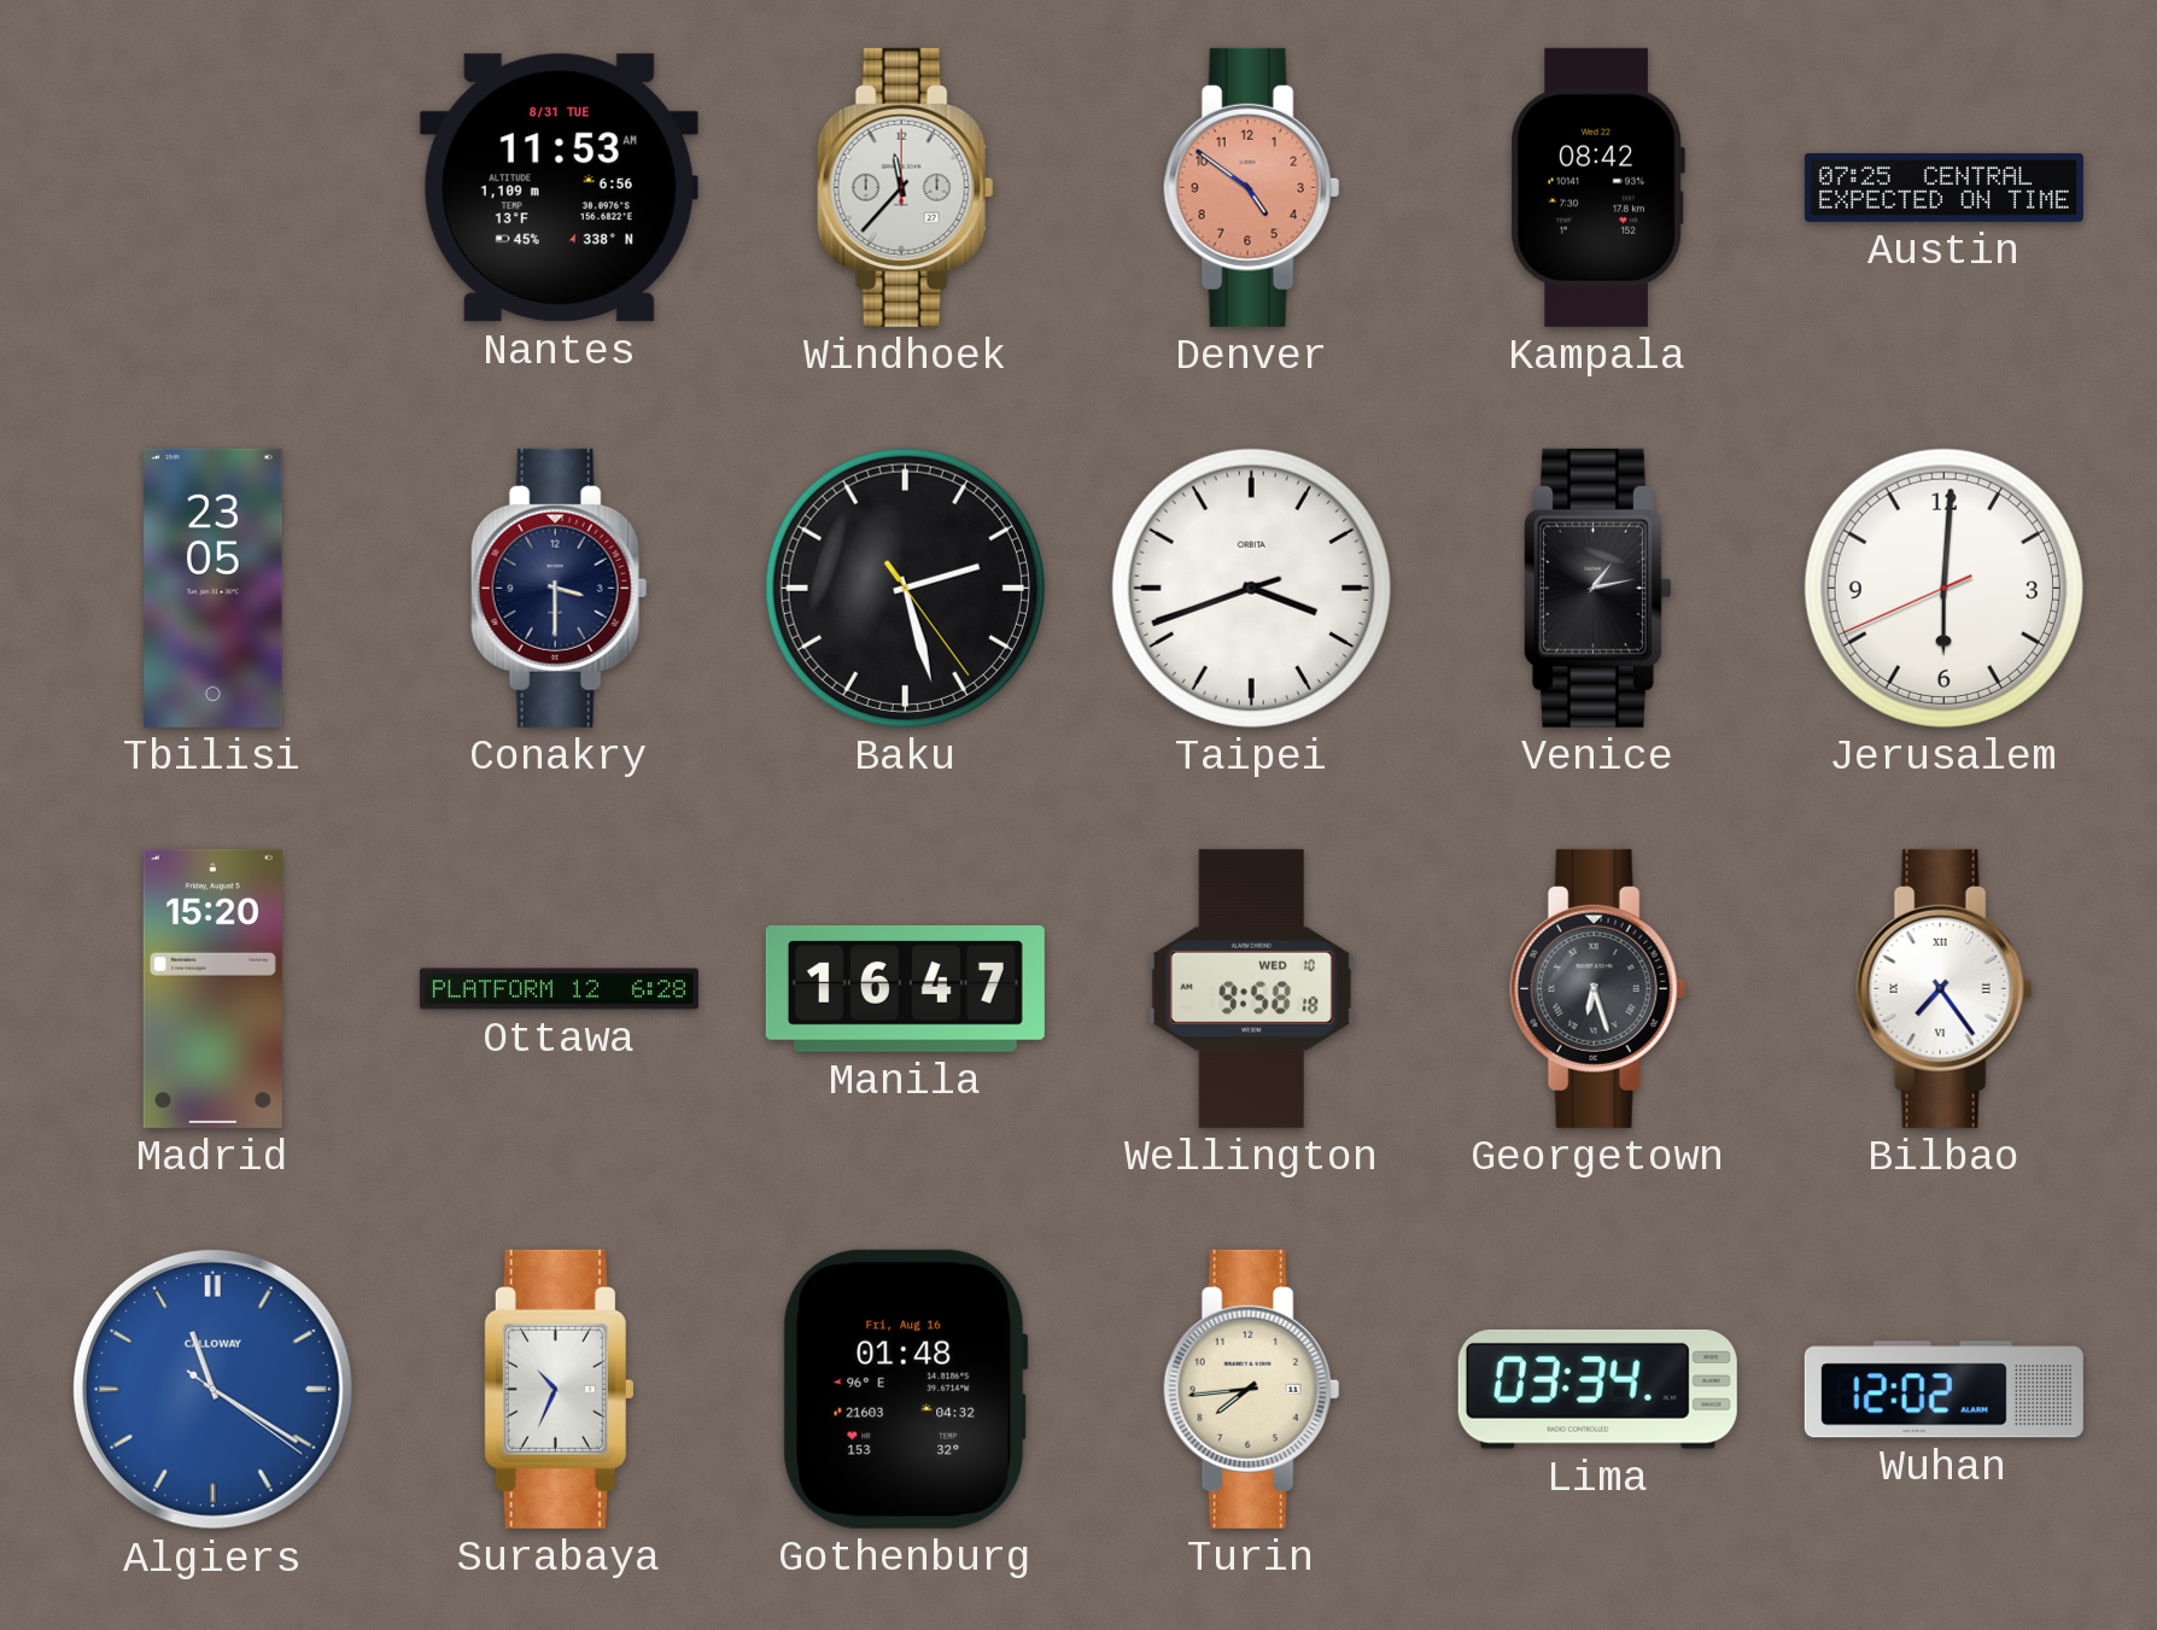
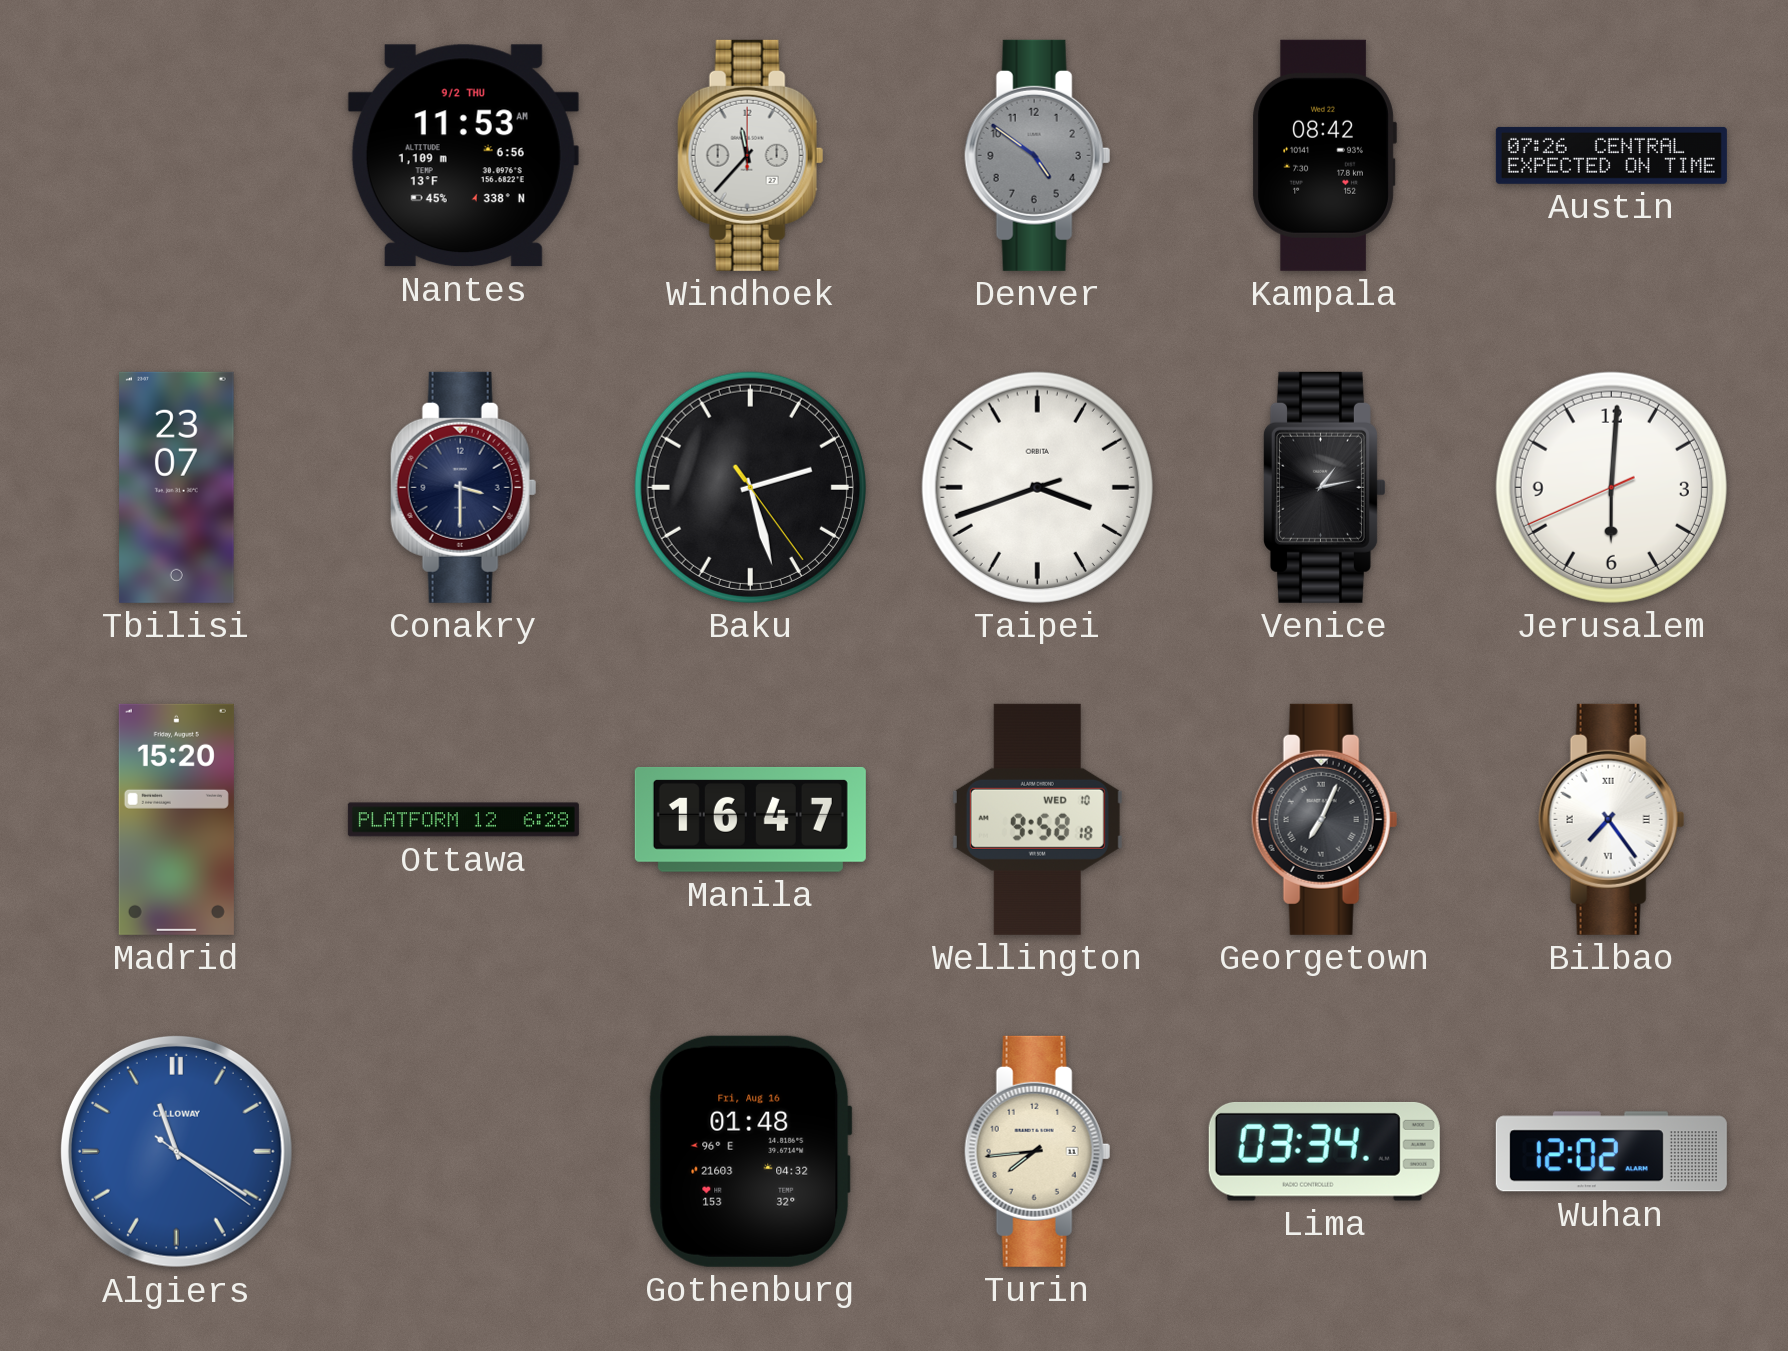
Nantes date: 8/31 TUE -> 9/2 THU
Denver dial: salmon -> grey
Austin: 07:25 -> 07:26
Tbilisi: 23:05 -> 23:07
Georgetown: 6:27 -> 7:04
Surabaya: 10:34 -> none
